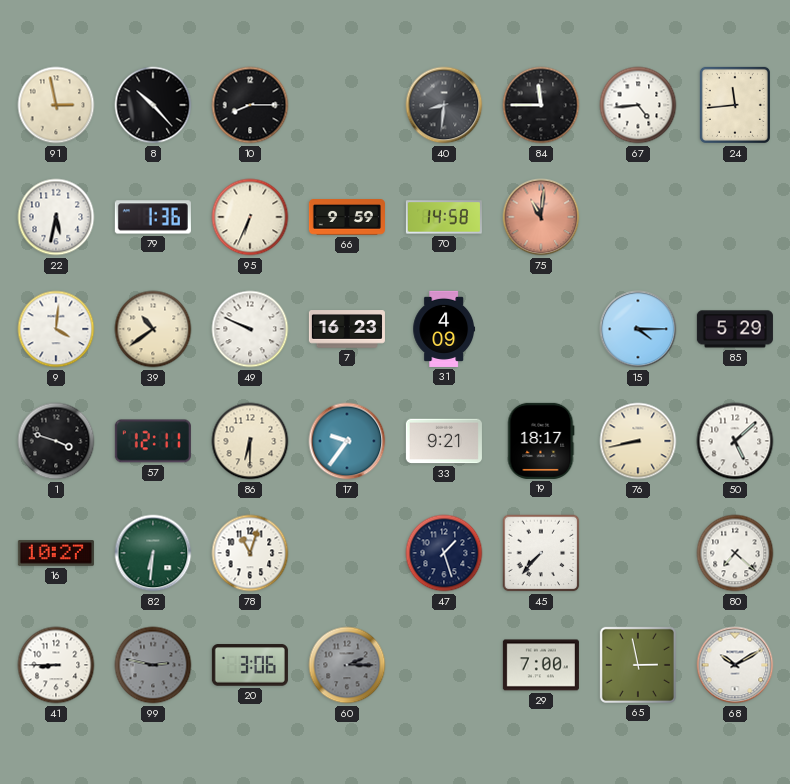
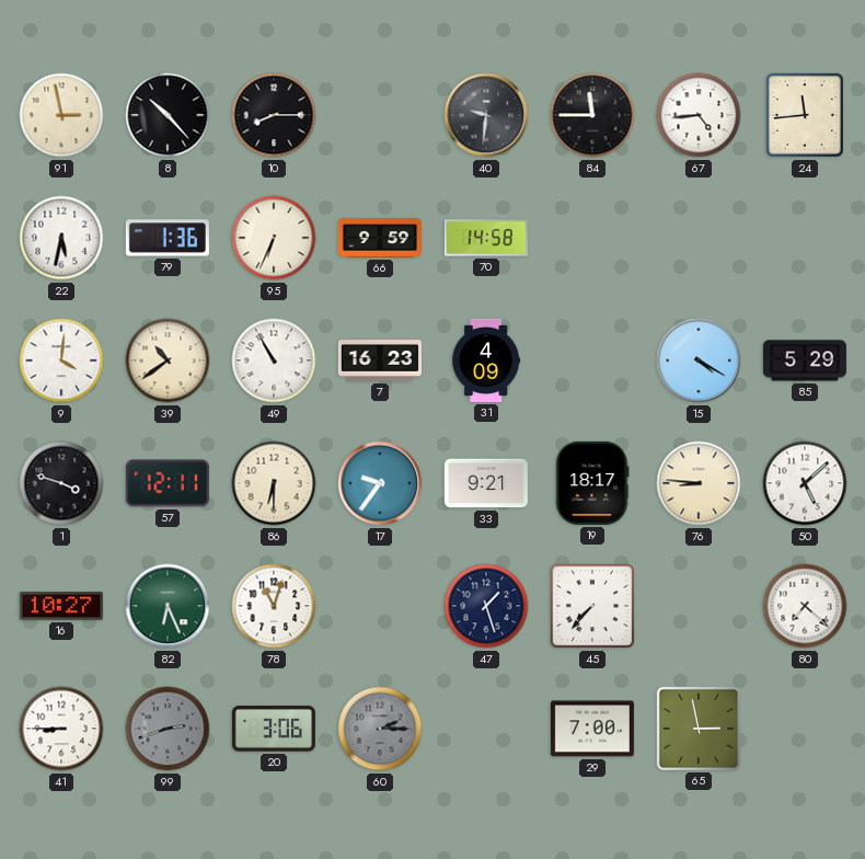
40: 8:31 -> 9:31
75: 11:01 -> none
49: 9:49 -> 10:55
15: 4:15 -> 4:20
76: 8:43 -> 8:46
82: 6:31 -> 6:26
99: 2:47 -> 2:42
68: 10:10 -> none
